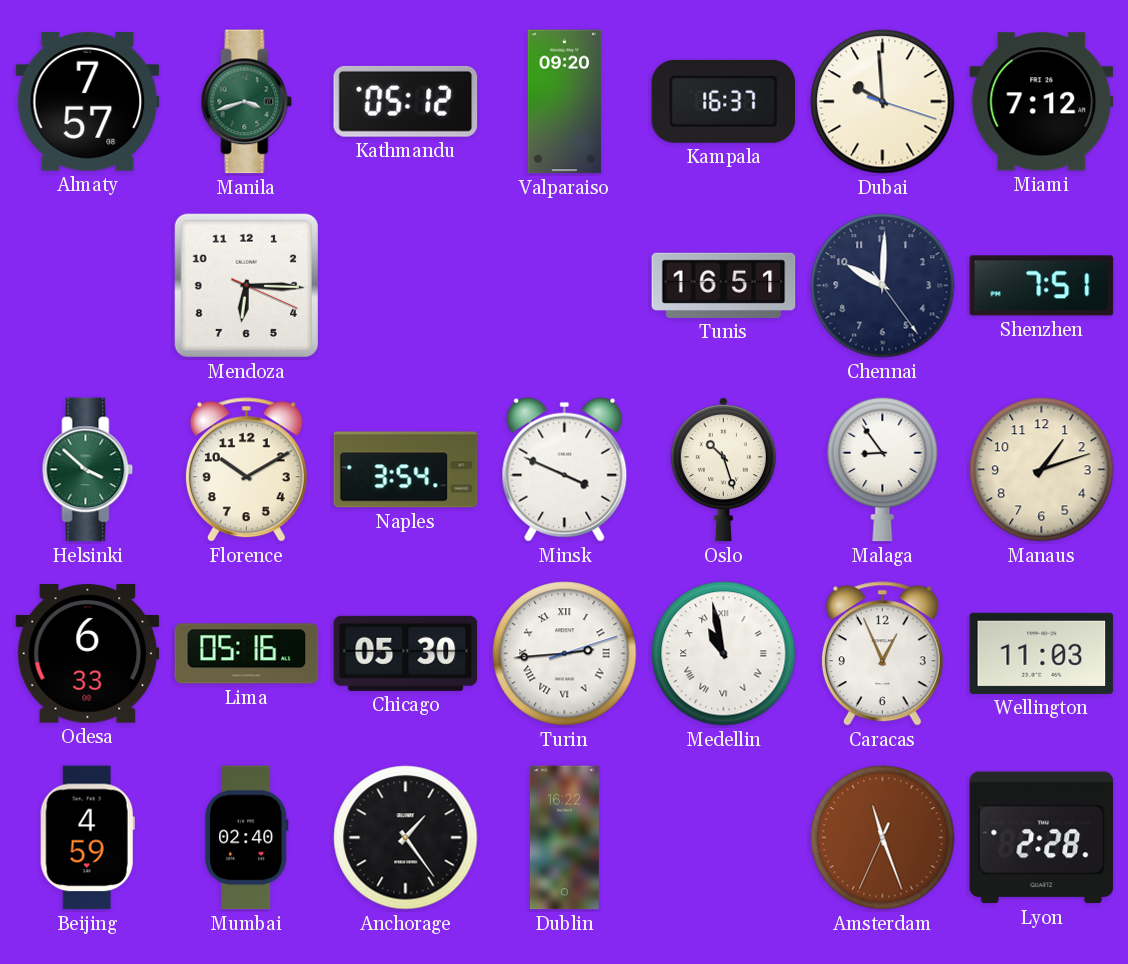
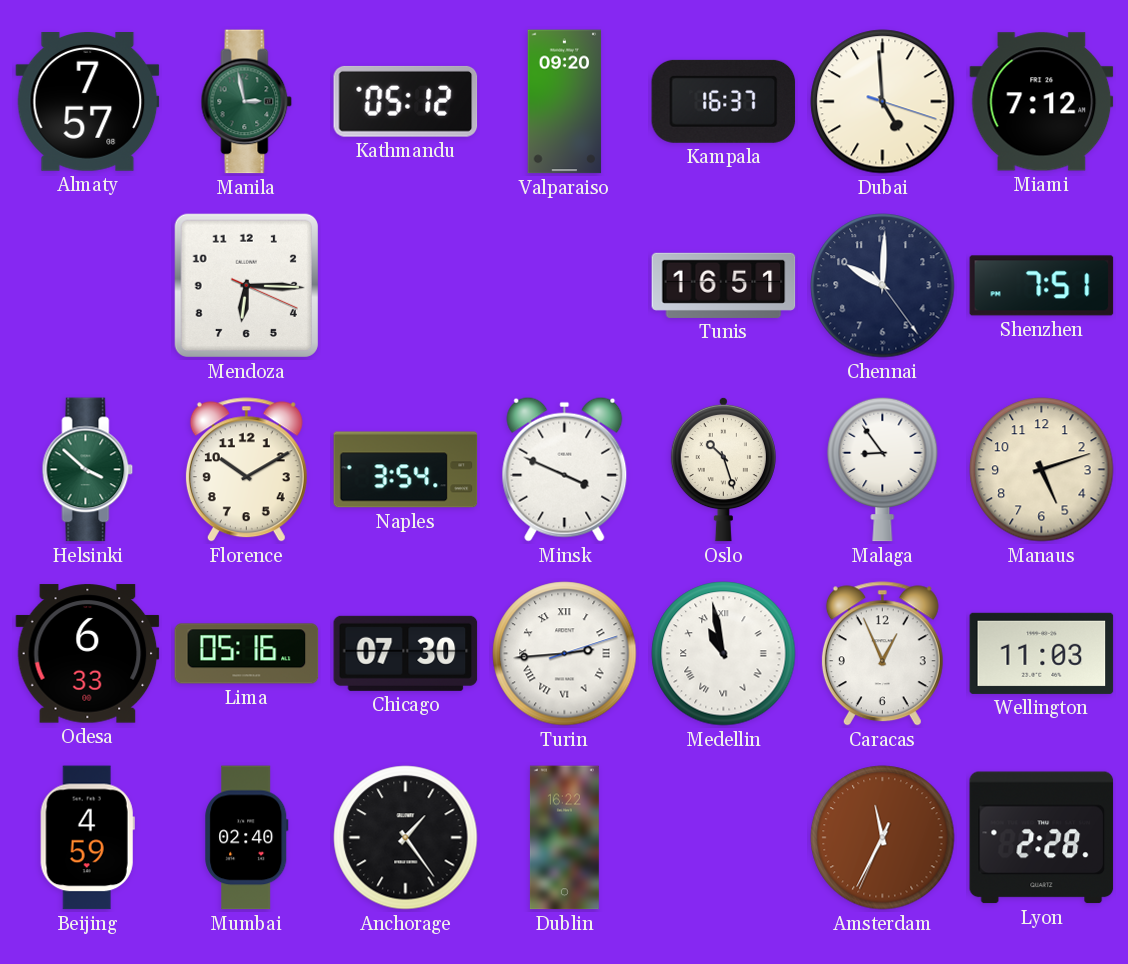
Manila: 3:42 -> 2:58
Dubai: 9:59 -> 4:59
Manaus: 1:12 -> 5:12
Chicago: 05:30 -> 07:30
Amsterdam: 11:26 -> 11:34
